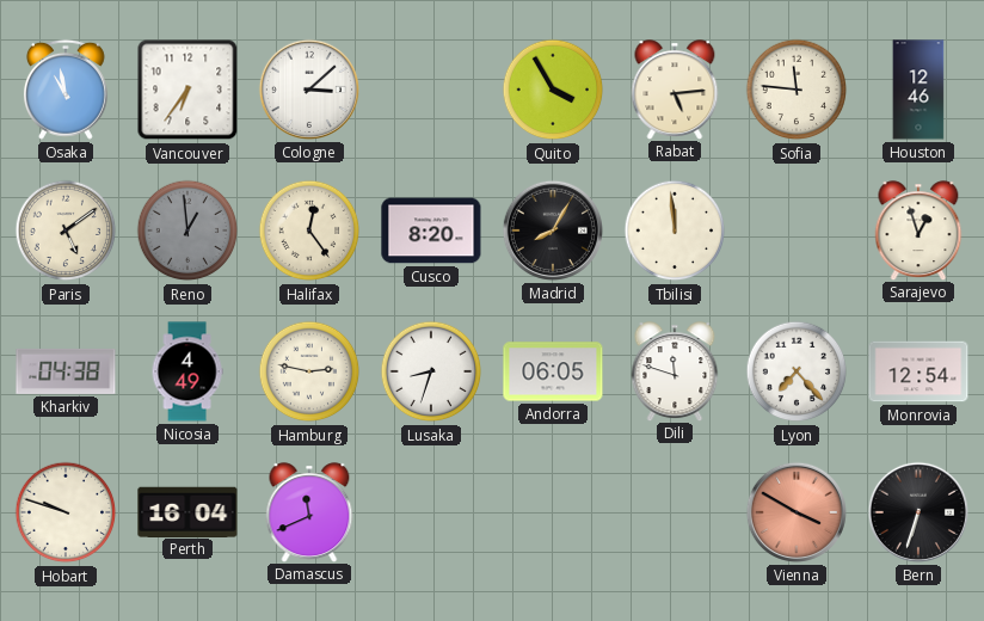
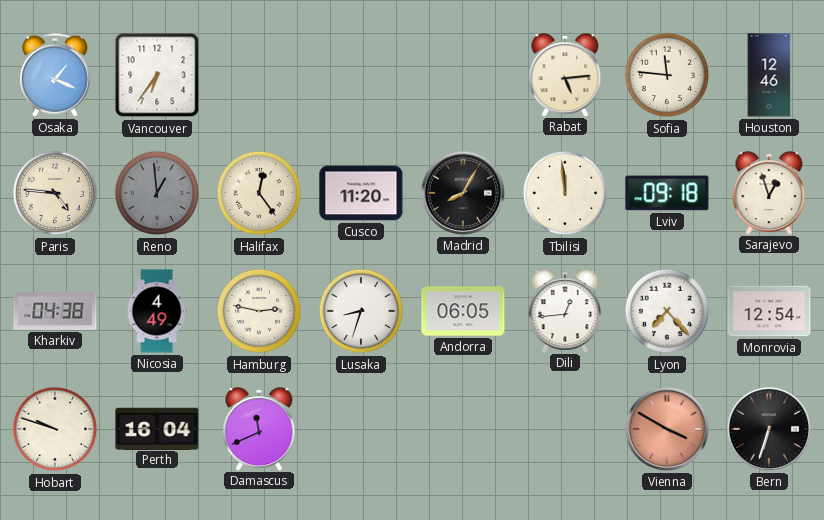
Osaka: 10:58 -> 1:19
Cologne: 3:08 -> none
Quito: 3:55 -> none
Paris: 5:09 -> 4:46
Cusco: 8:20 -> 11:20
Lviv: none -> 09:18
Dili: 11:48 -> 12:44
